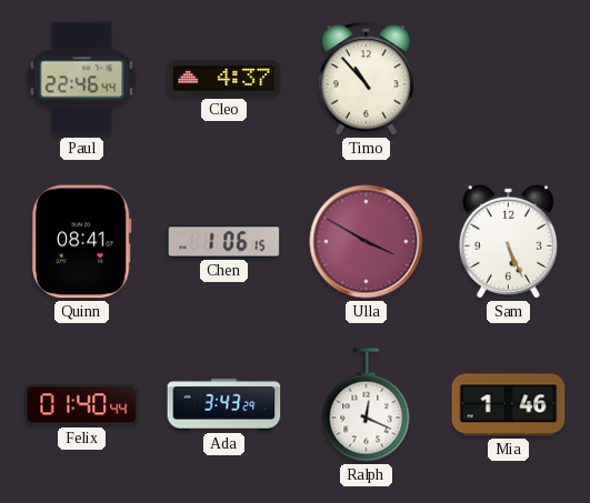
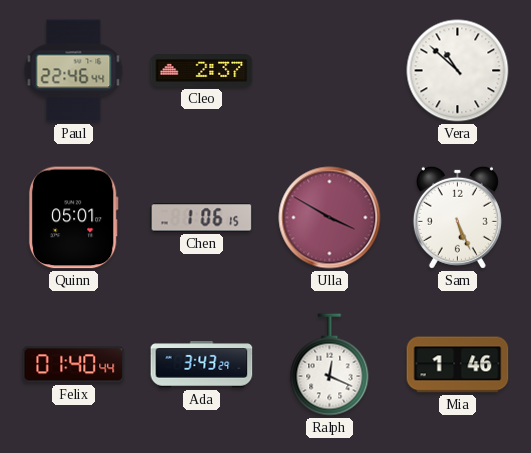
Cleo: 4:37 -> 2:37
Timo: 10:53 -> none
Vera: none -> 10:52
Quinn: 08:41 -> 05:01
